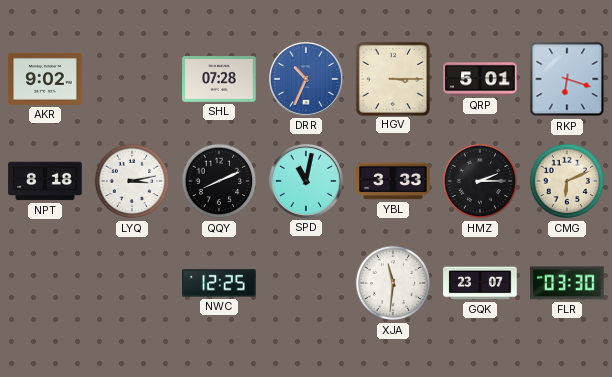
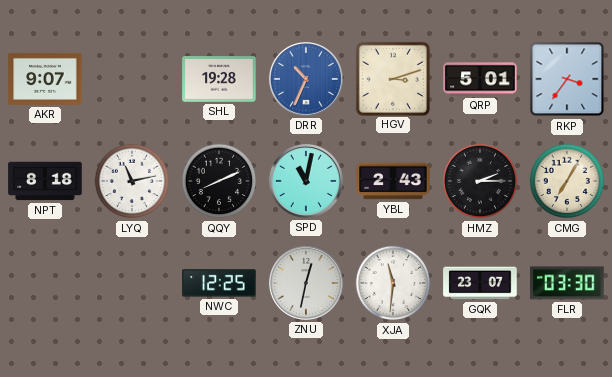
AKR: 9:02 -> 9:07
SHL: 07:28 -> 19:28
HGV: 3:15 -> 3:12
RKP: 6:18 -> 3:36
LYQ: 3:13 -> 11:13
YBL: 3:33 -> 2:43
CMG: 6:11 -> 7:05
ZNU: none -> 12:32
